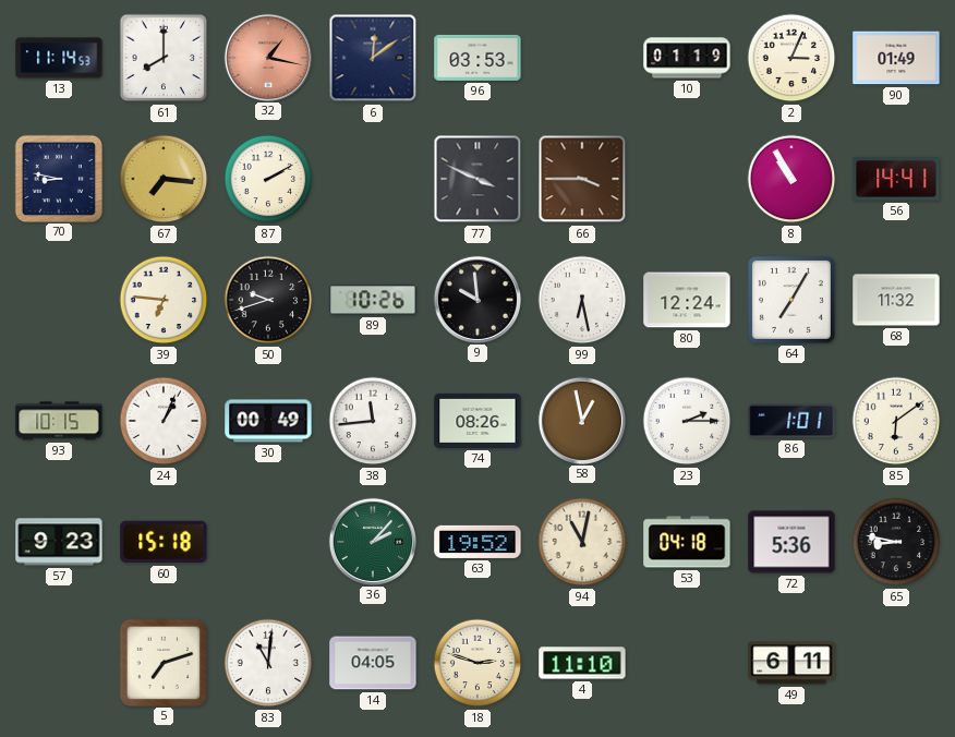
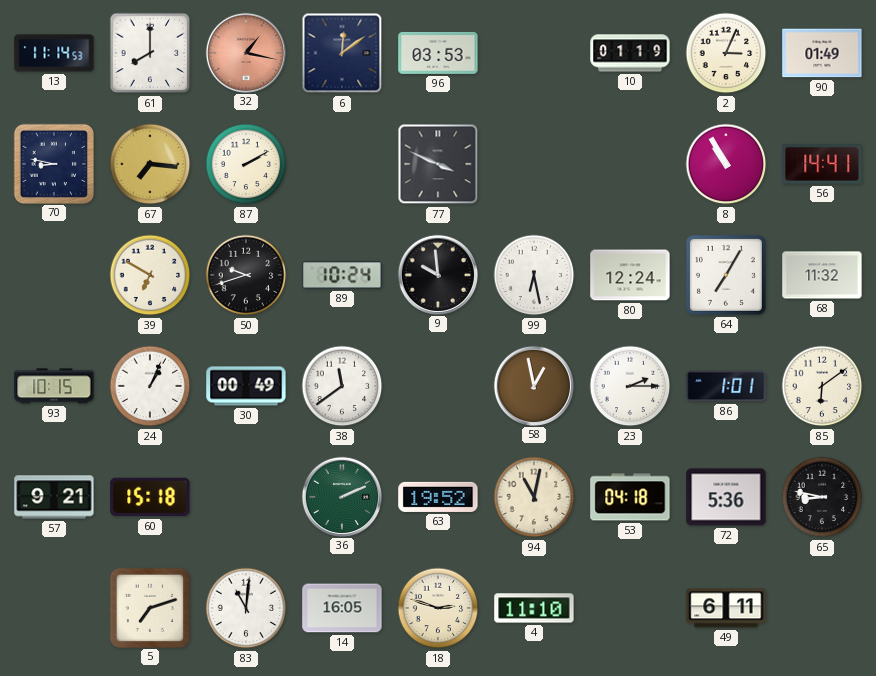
66: 3:45 -> none
39: 6:46 -> 6:50
89: 10:26 -> 10:24
38: 11:44 -> 11:39
74: 08:26 -> none
57: 9:23 -> 9:21
36: 2:07 -> 2:11
14: 04:05 -> 16:05
